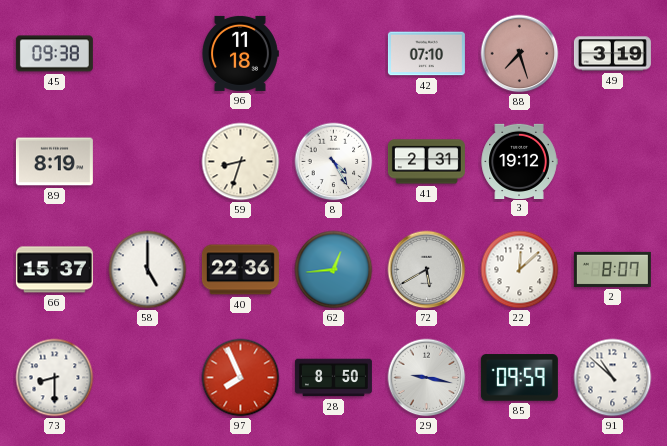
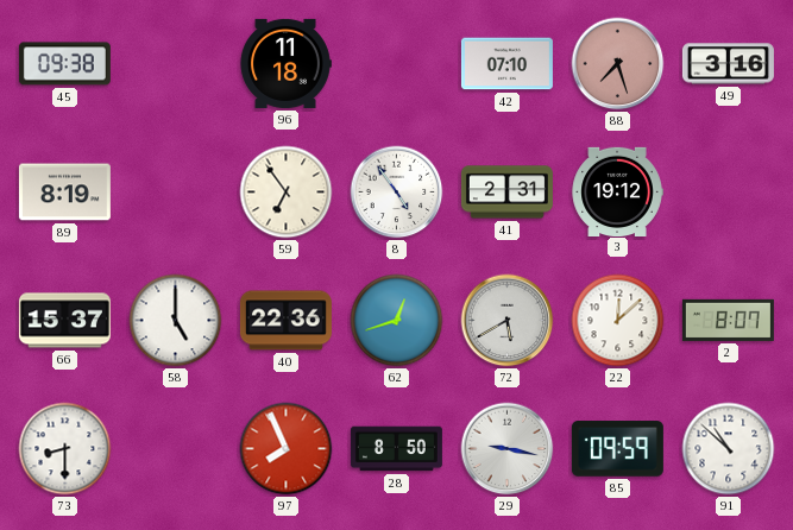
49: 3:19 -> 3:16
59: 8:33 -> 6:54
8: 4:25 -> 4:54
62: 12:44 -> 12:42
